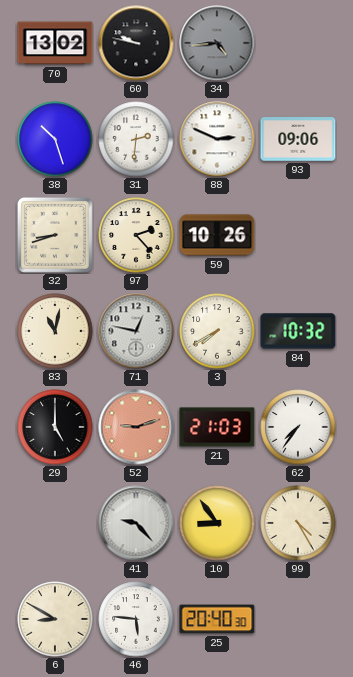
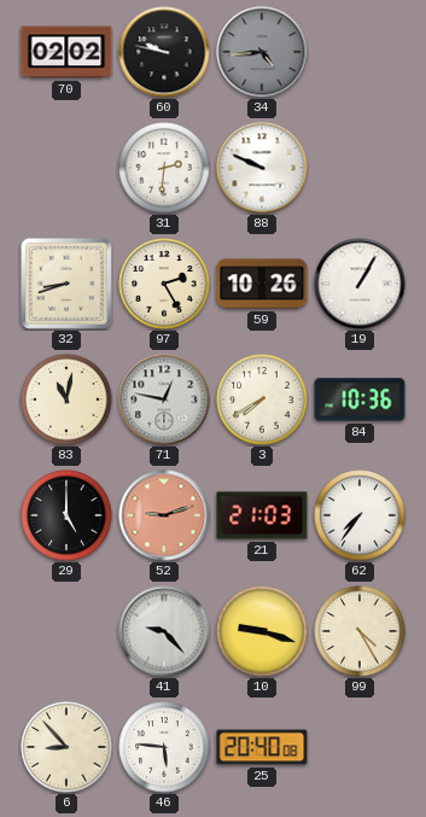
70: 13:02 -> 02:02
38: 10:27 -> none
88: 2:49 -> 9:49
93: 09:06 -> none
97: 2:23 -> 2:25
19: none -> 1:05
84: 10:32 -> 10:36
10: 8:54 -> 9:18
6: 8:50 -> 8:53
25: 20:40:30 -> 20:40:08
